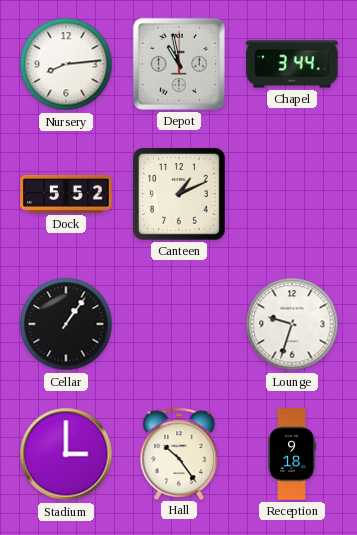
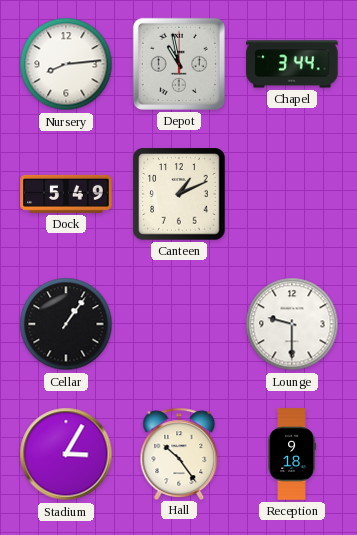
Dock: 5:52 -> 5:49
Lounge: 9:33 -> 9:30
Stadium: 3:00 -> 3:05
